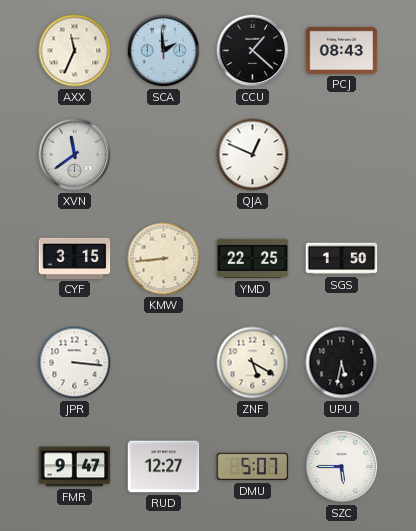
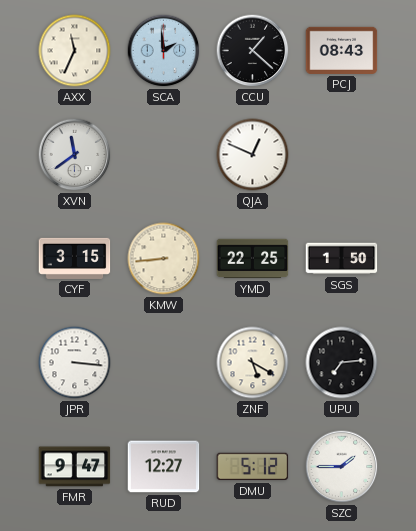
UPU: 5:32 -> 7:14
DMU: 5:07 -> 5:12
SZC: 5:45 -> 1:45
